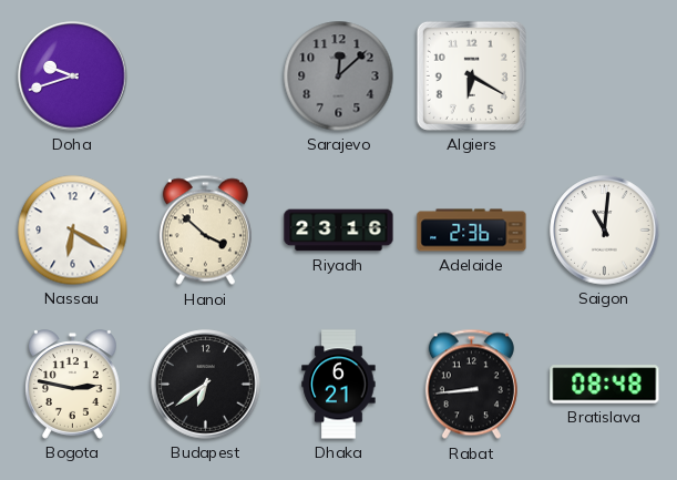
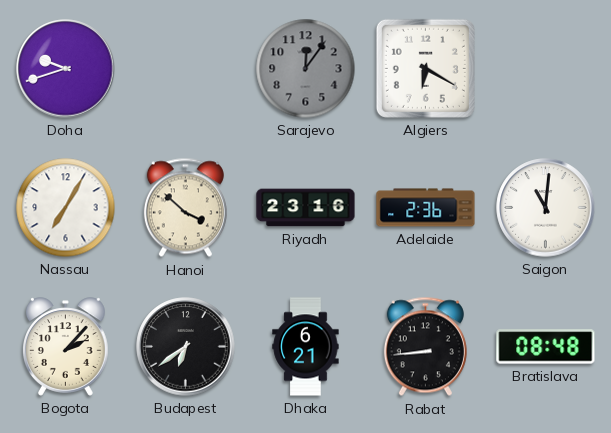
Sarajevo: 12:08 -> 12:06
Nassau: 6:20 -> 7:05
Bogota: 2:47 -> 2:07
